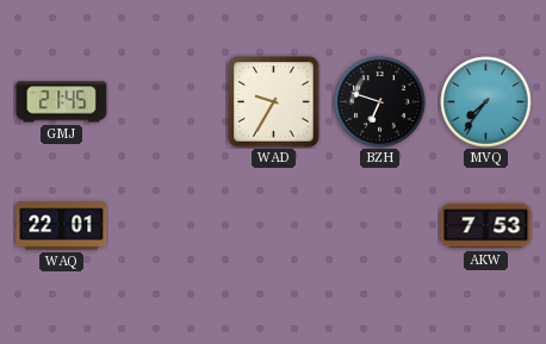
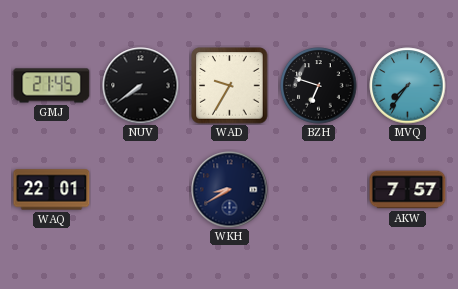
NUV: none -> 7:39
WKH: none -> 8:40
AKW: 7:53 -> 7:57
